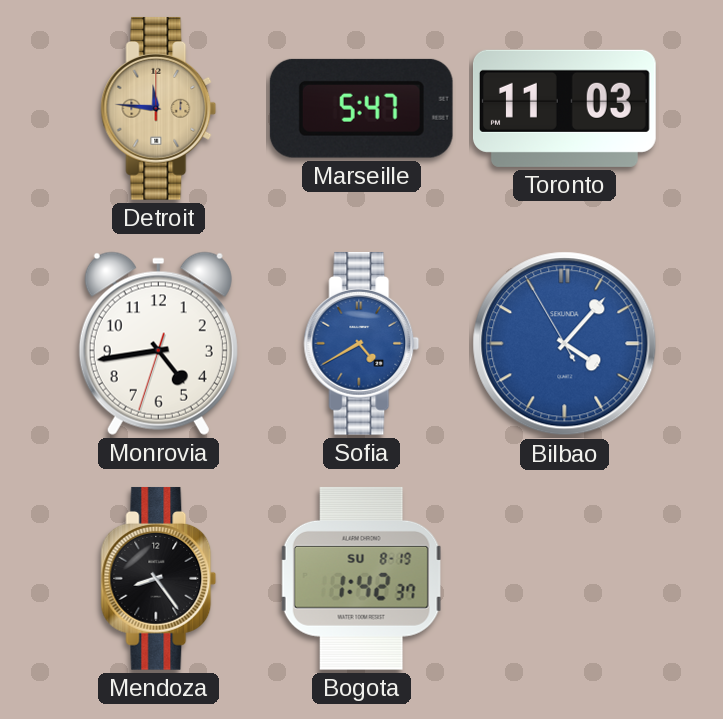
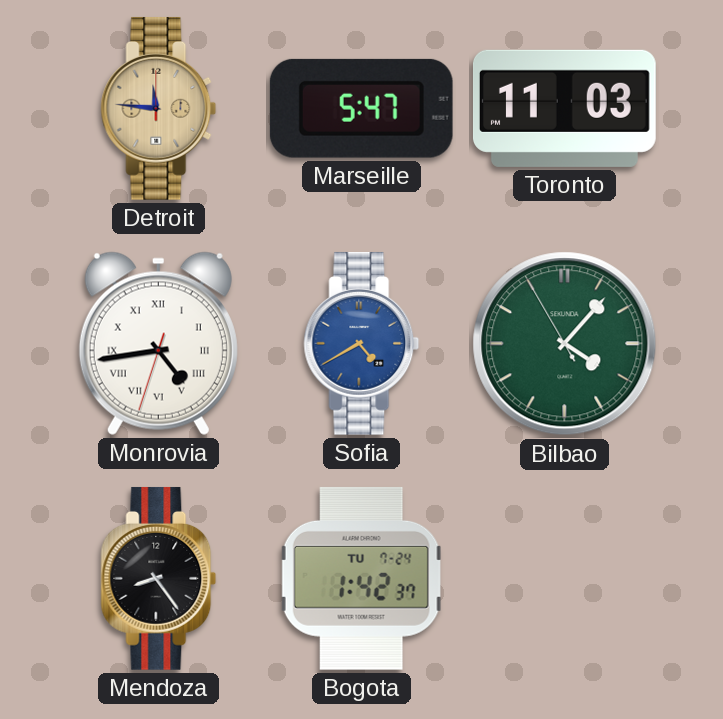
Monrovia numerals: Arabic -> Roman
Bilbao dial: blue -> green
Bogota date: SU 8-19 -> TU 7-24
